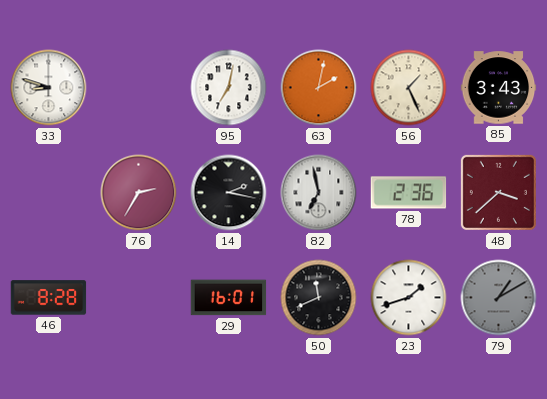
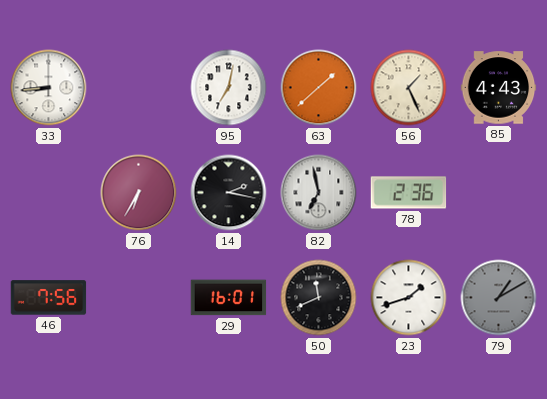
33: 8:48 -> 8:44
63: 2:02 -> 1:38
85: 3:43 -> 4:43
76: 2:35 -> 6:35
48: 3:38 -> none
46: 8:28 -> 7:56
